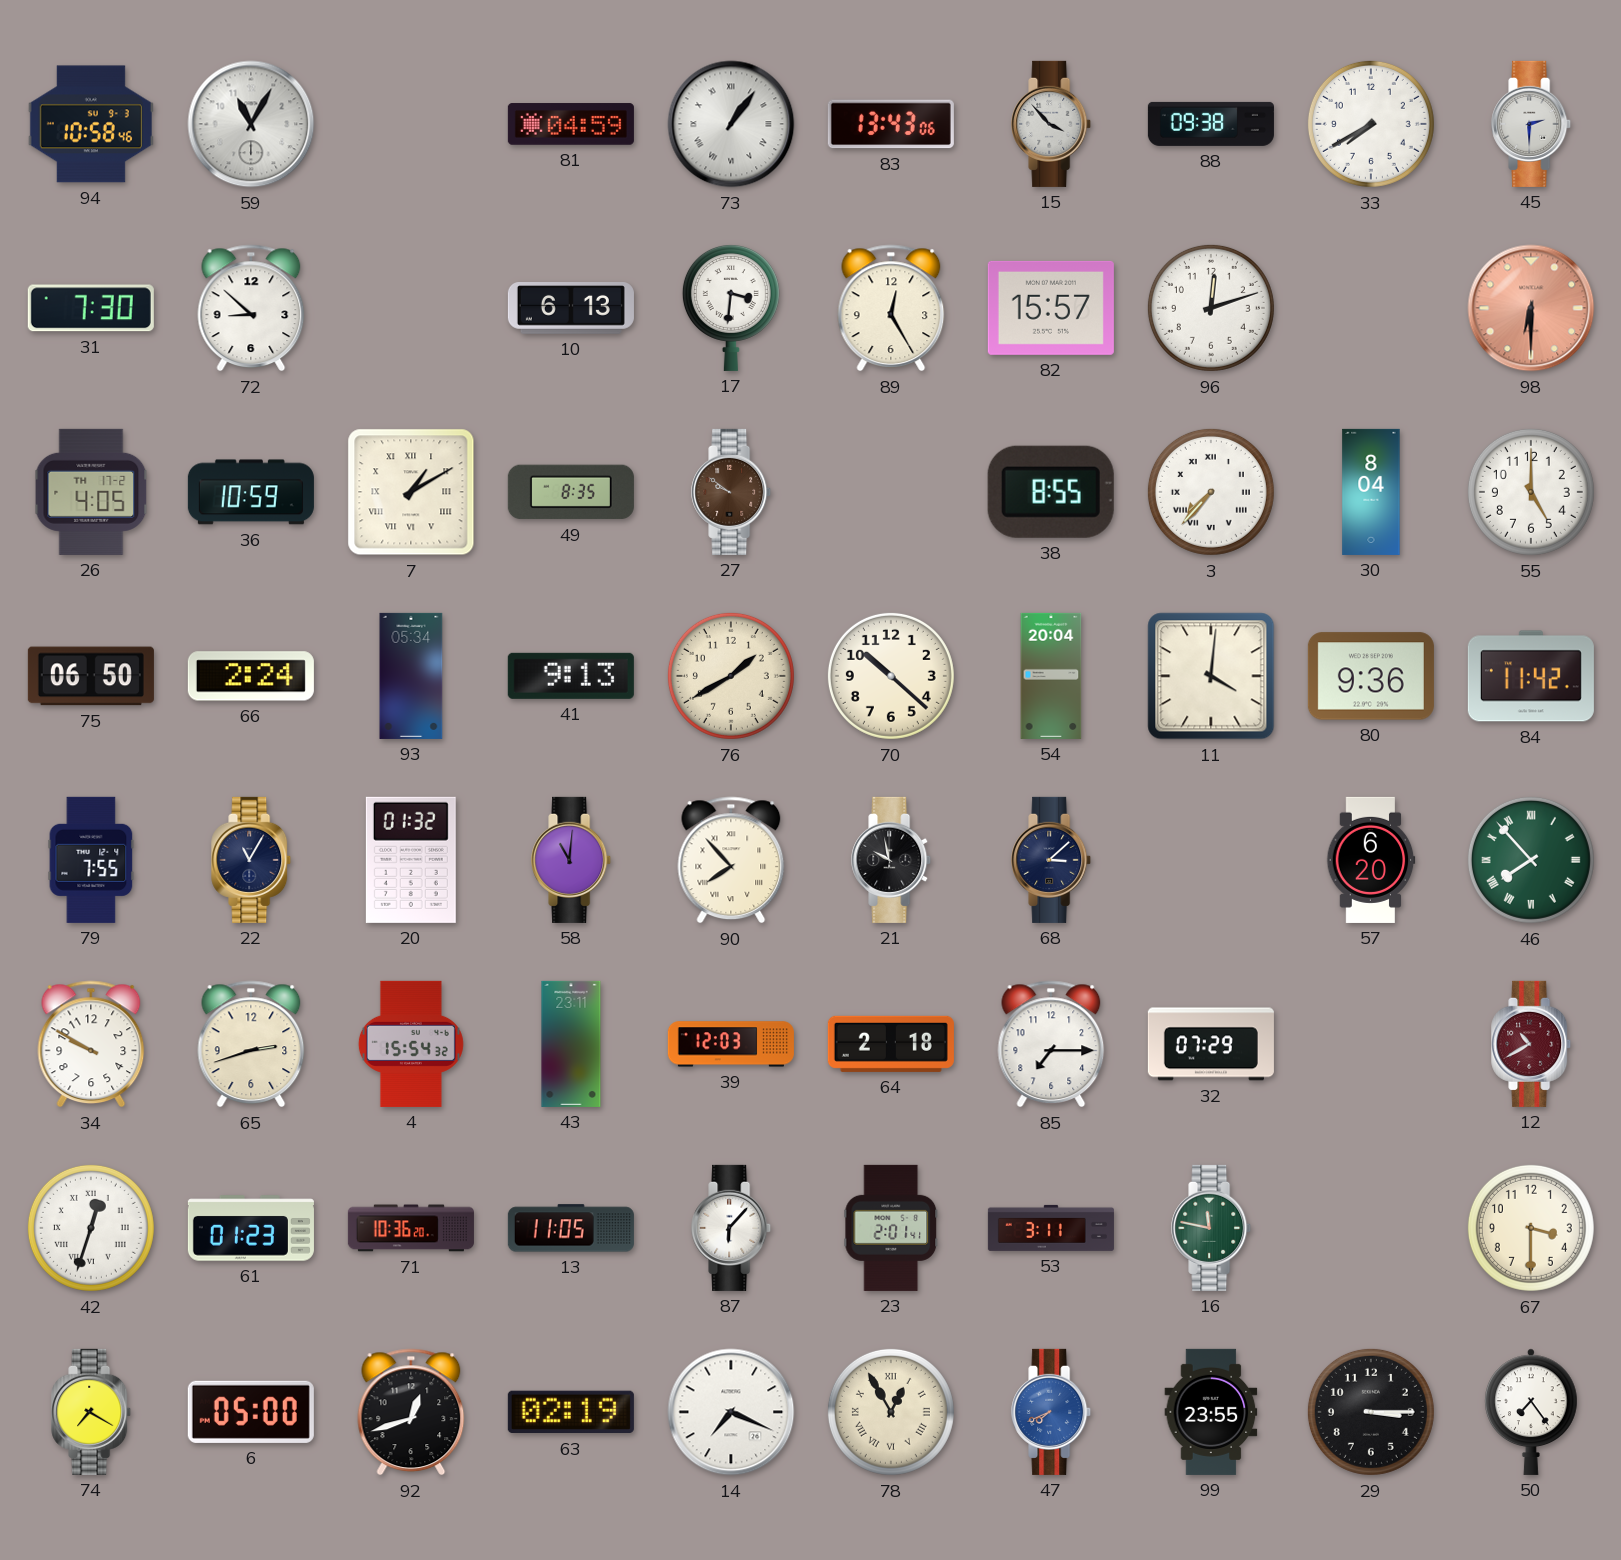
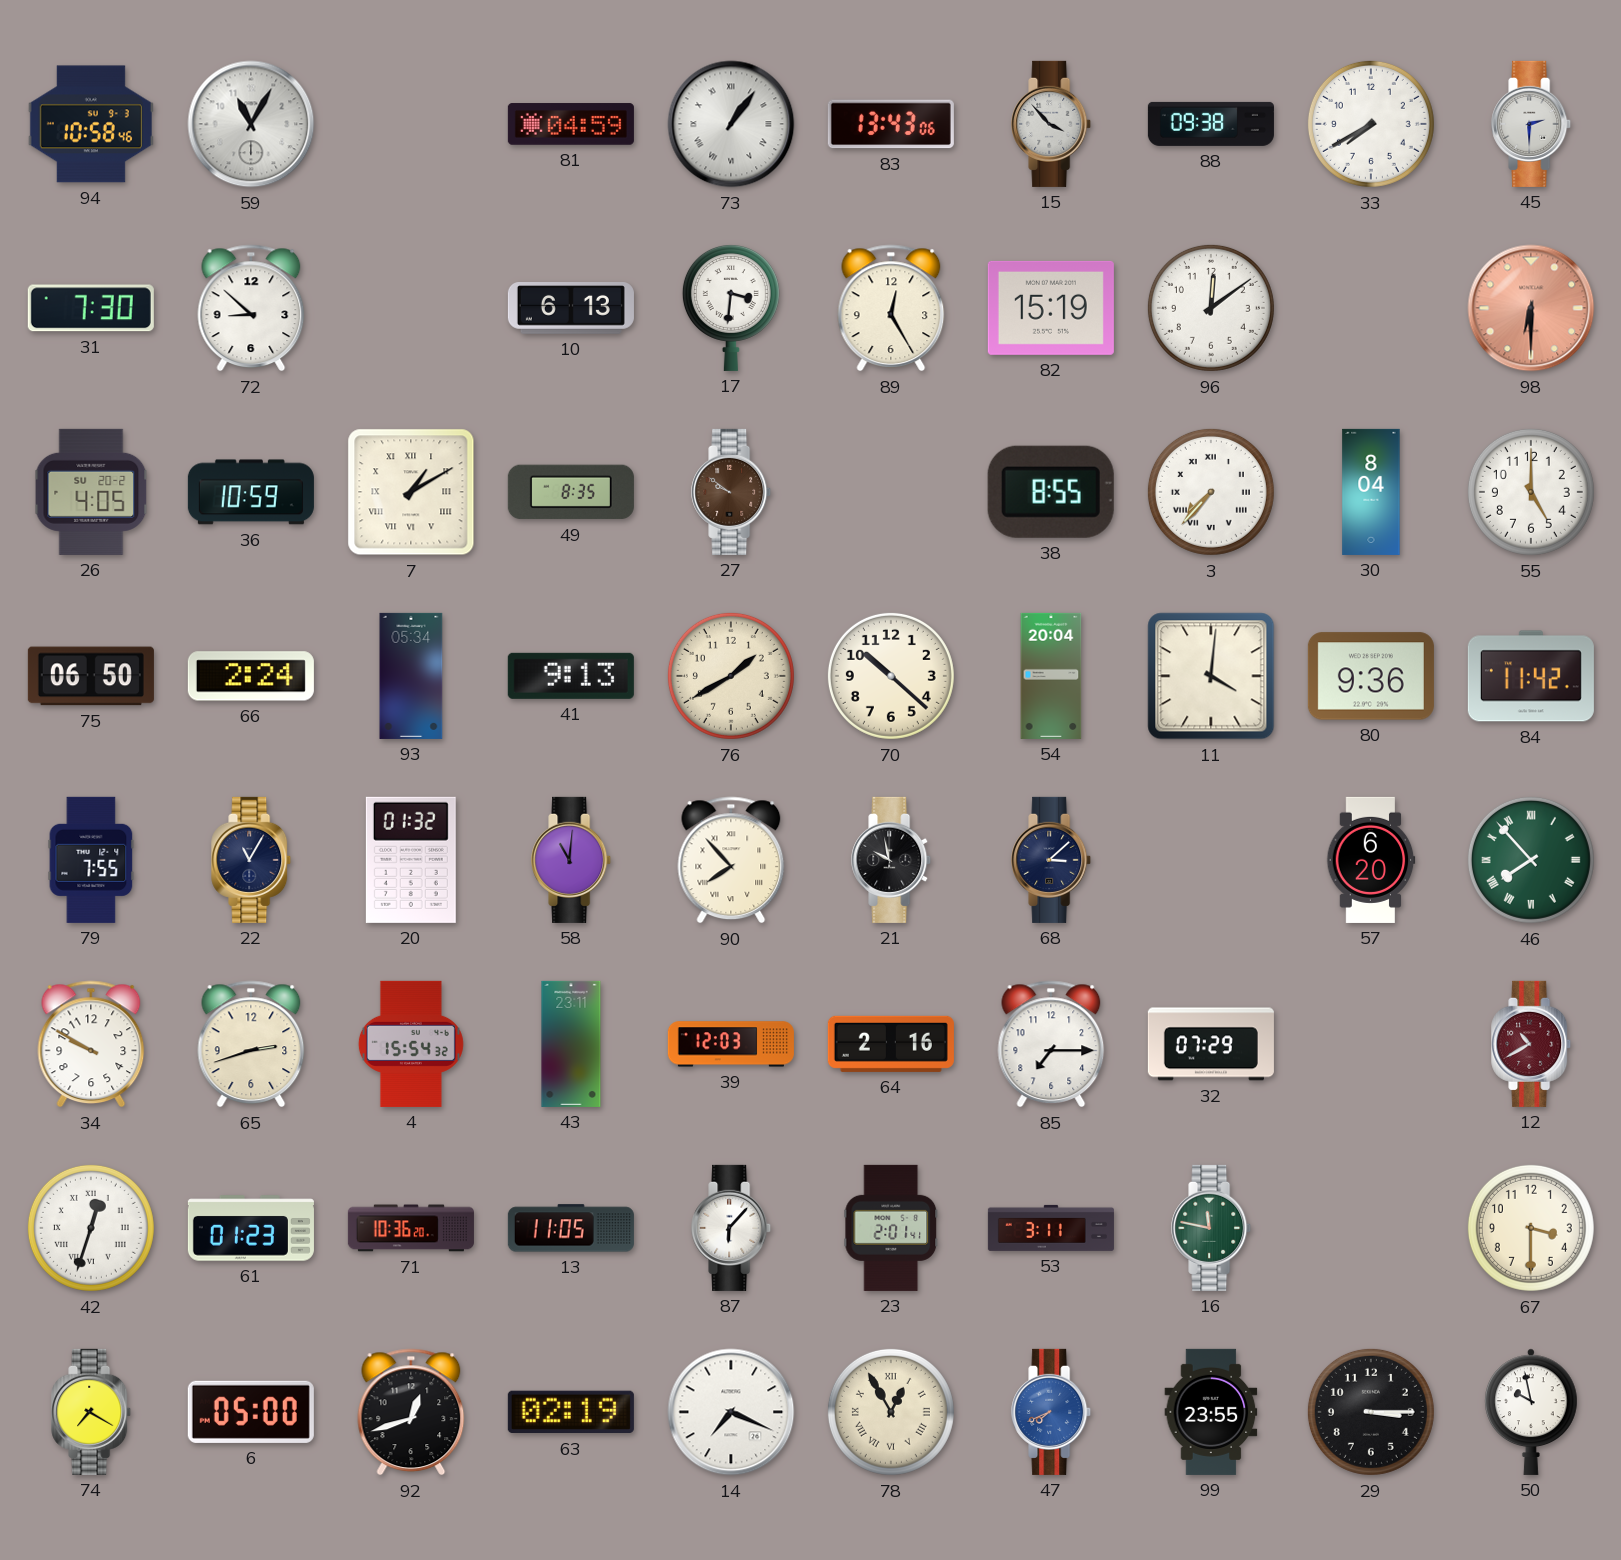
82: 15:57 -> 15:19
96: 12:12 -> 12:09
26 date: TH 17-2 -> SU 20-2
64: 2:18 -> 2:16
50: 7:24 -> 9:58
